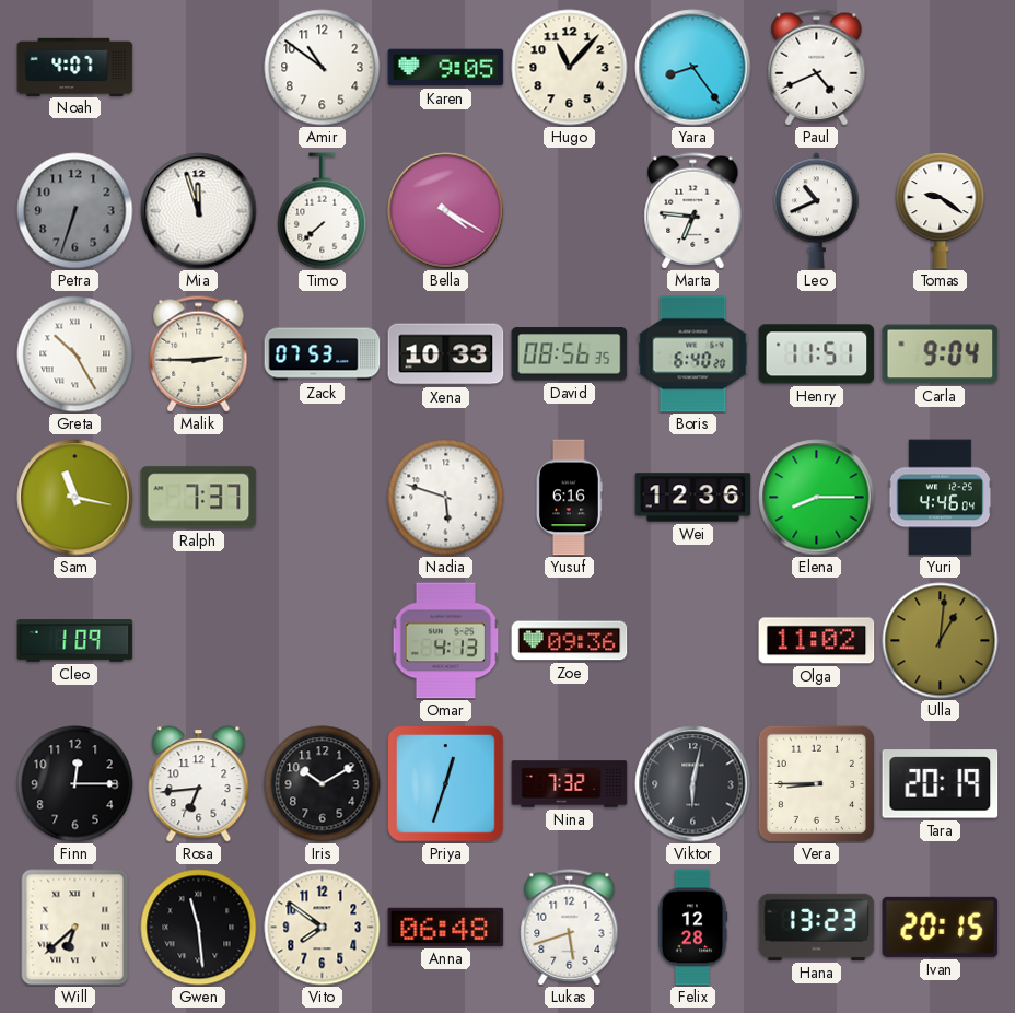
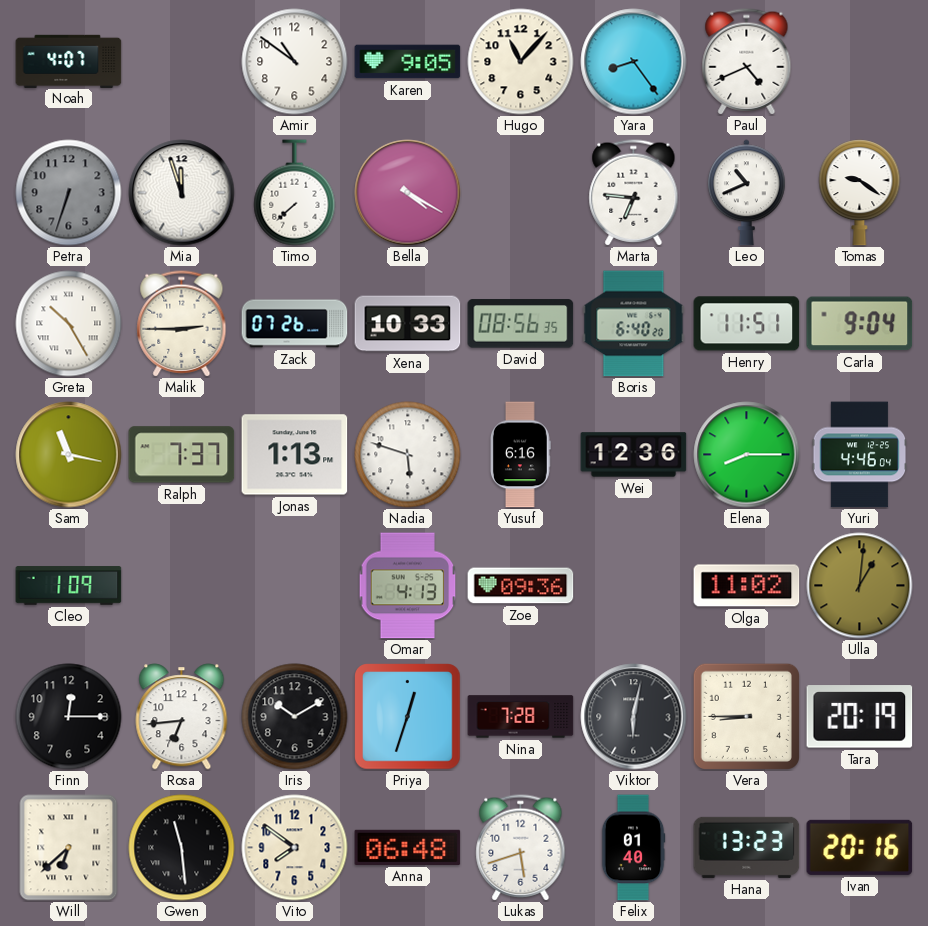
Zack: 07:53 -> 07:26
Jonas: none -> 1:13
Nina: 7:32 -> 7:28
Felix: 12:28 -> 01:40
Ivan: 20:15 -> 20:16
